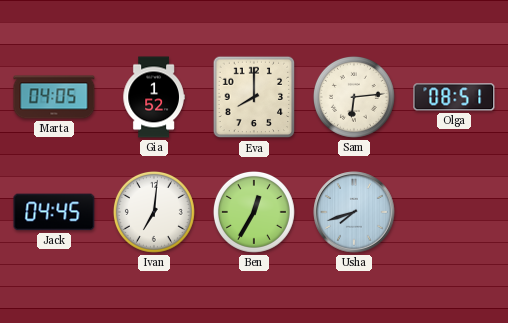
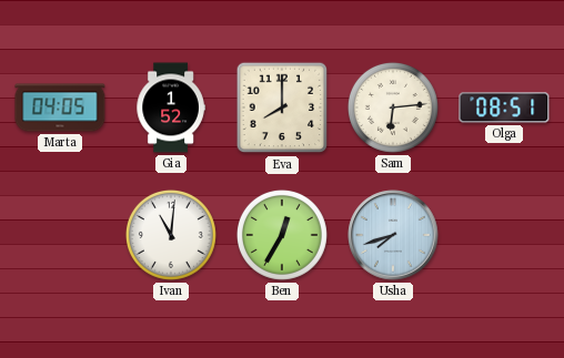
Jack: 04:45 -> none
Ivan: 7:01 -> 11:01
